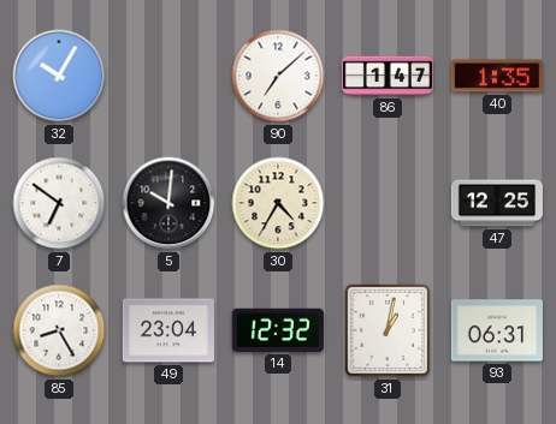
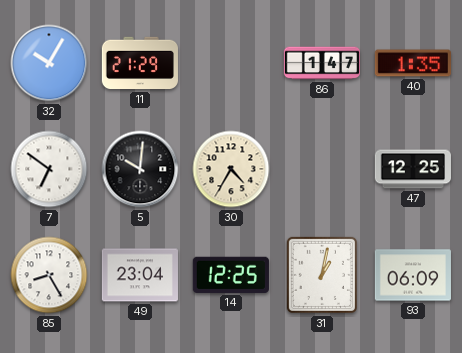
11: none -> 21:29
90: 7:08 -> none
14: 12:32 -> 12:25
93: 06:31 -> 06:09
